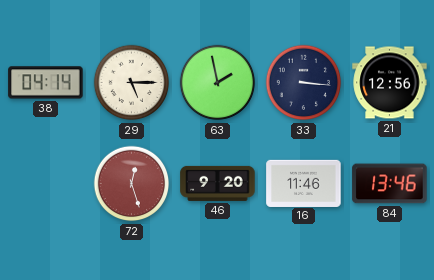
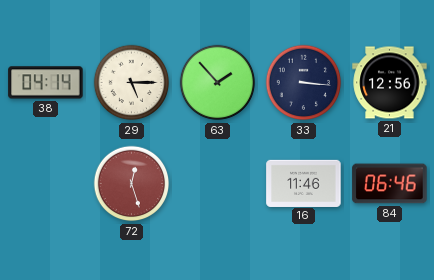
63: 1:58 -> 1:53
46: 9:20 -> none
84: 13:46 -> 06:46
